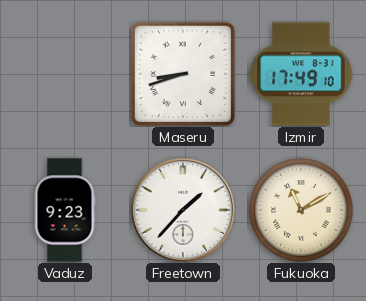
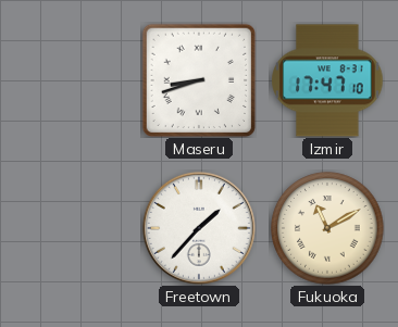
Izmir: 17:49 -> 17:47
Vaduz: 9:23 -> none
